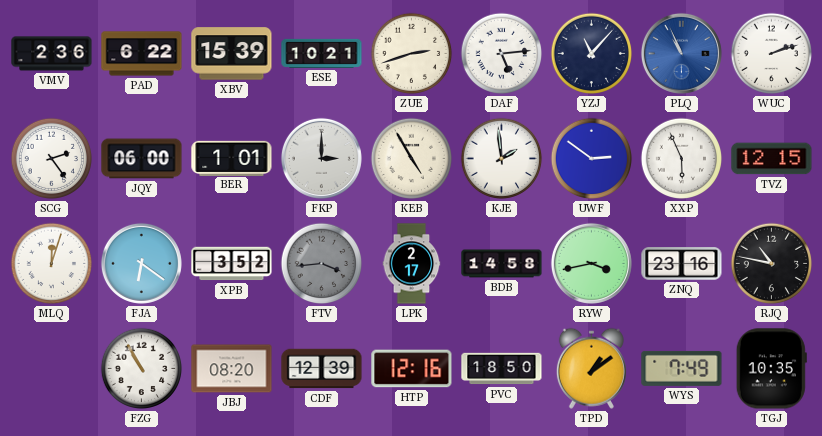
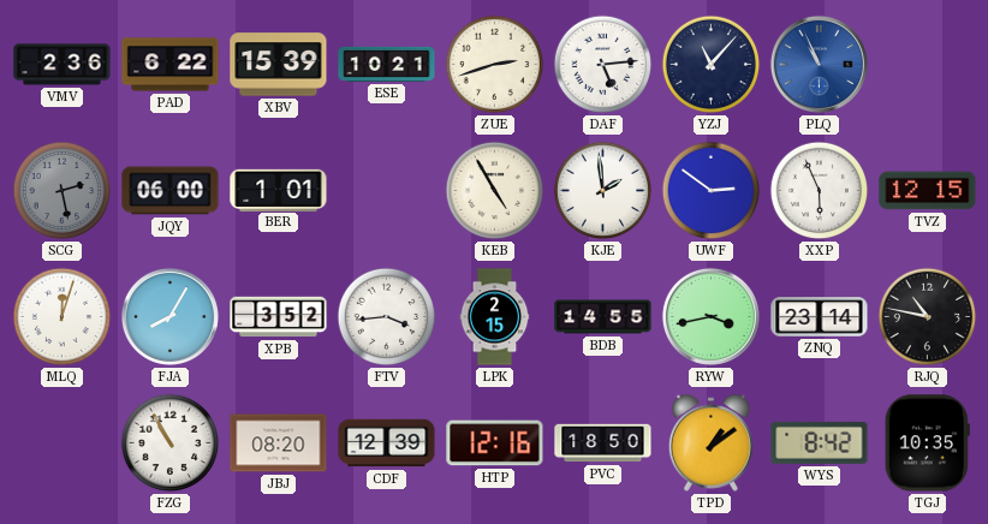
WUC: 2:12 -> none
SCG: 2:24 -> 2:28
SCG dial: white -> grey
FKP: 3:00 -> none
FJA: 6:21 -> 8:05
FTV dial: grey -> white
LPK: 2:17 -> 2:15
BDB: 14:58 -> 14:55
ZNQ: 23:16 -> 23:14
WYS: 7:49 -> 8:42
